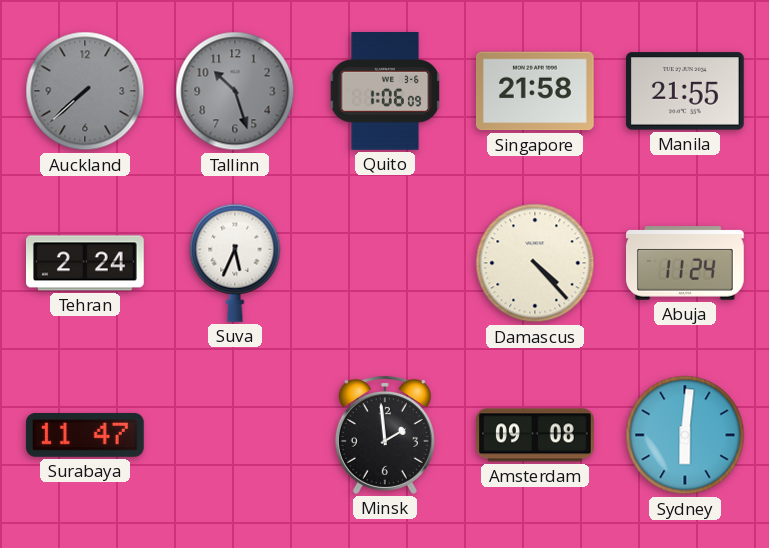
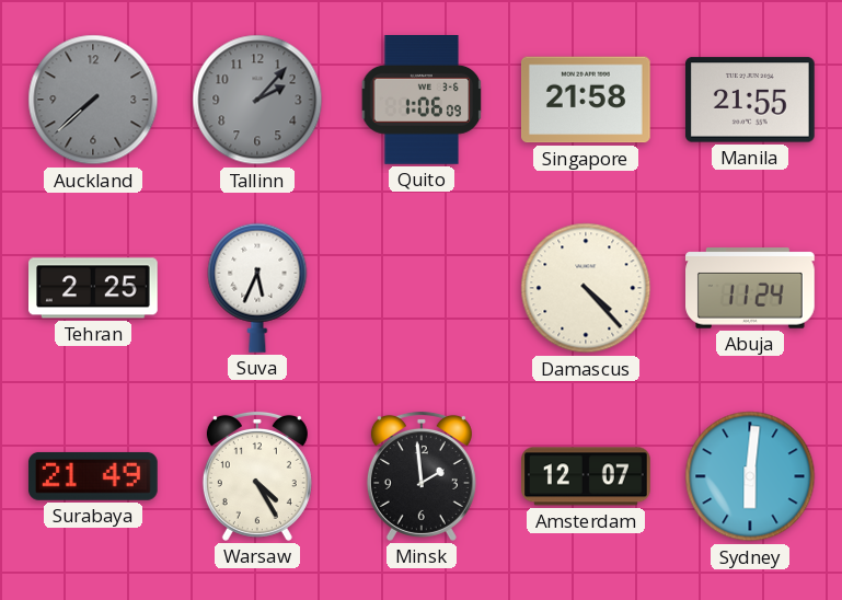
Tallinn: 10:27 -> 2:07
Tehran: 2:24 -> 2:25
Surabaya: 11:47 -> 21:49
Warsaw: none -> 4:25
Amsterdam: 09:08 -> 12:07
